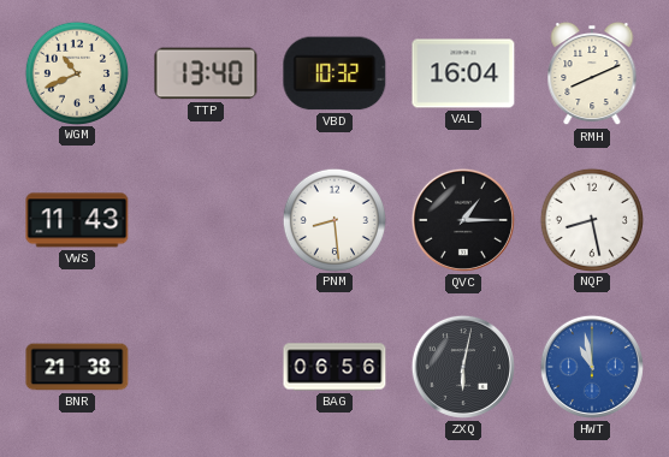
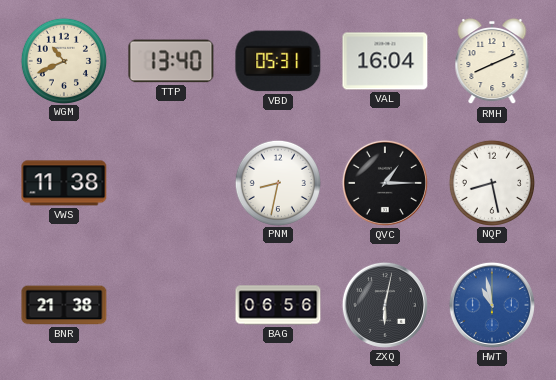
VBD: 10:32 -> 05:31
VWS: 11:43 -> 11:38
PNM: 8:29 -> 8:32
